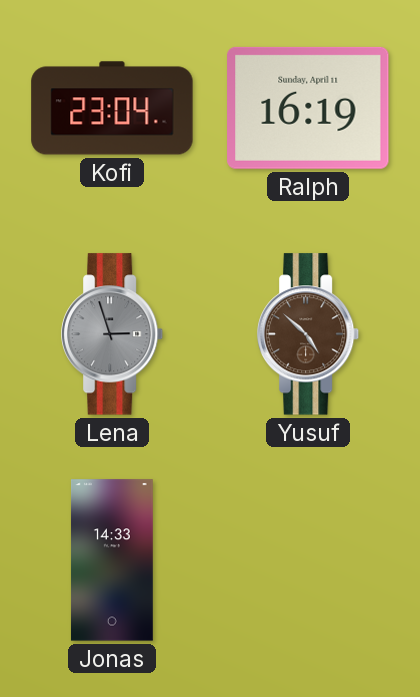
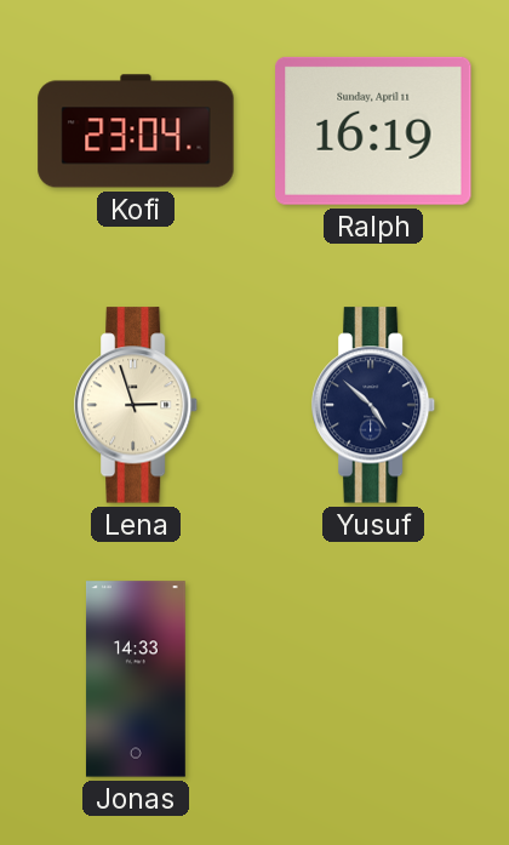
Lena dial: grey -> cream
Yusuf dial: brown -> navy
